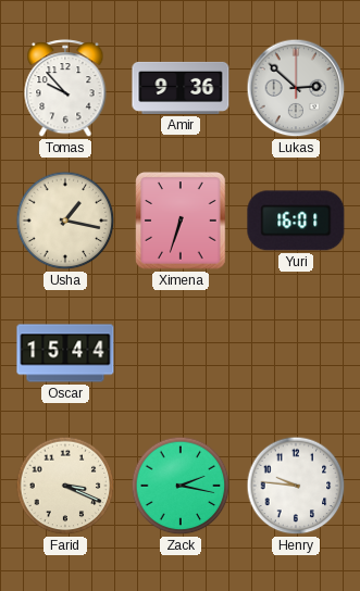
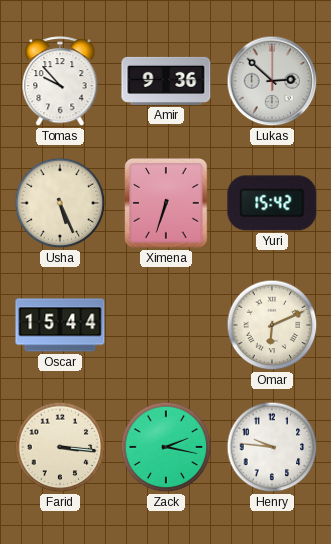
Usha: 1:17 -> 5:26
Yuri: 16:01 -> 15:42
Omar: none -> 6:11
Farid: 3:19 -> 3:16
